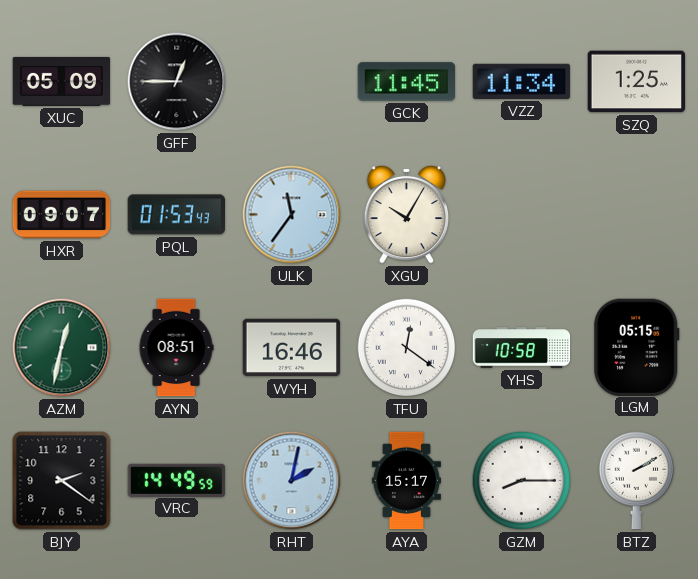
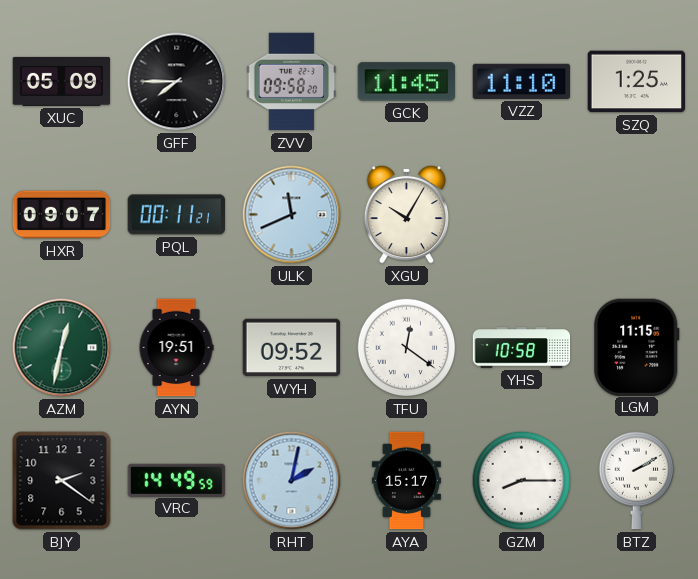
GFF: 12:45 -> 7:45
ZVV: none -> 09:58
VZZ: 11:34 -> 11:10
PQL: 01:53 -> 00:11
ULK: 11:36 -> 11:41
AYN: 08:51 -> 19:51
WYH: 16:46 -> 09:52
LGM: 05:15 -> 11:15
